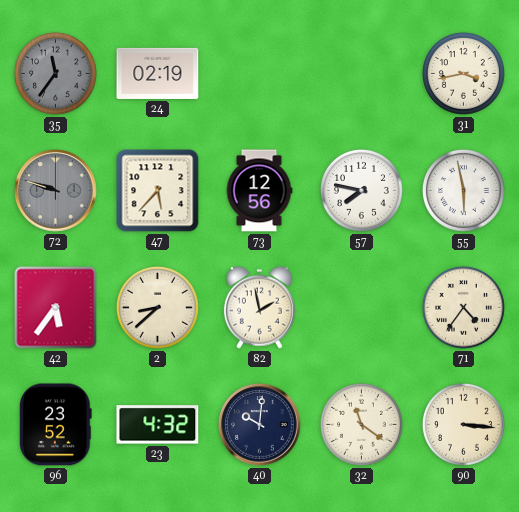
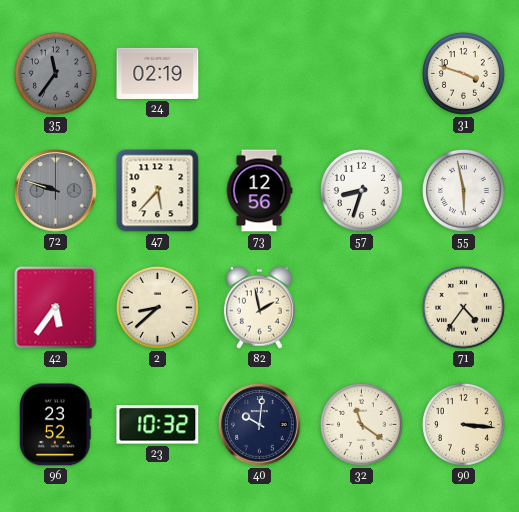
31: 3:43 -> 3:48
57: 7:47 -> 8:33
23: 4:32 -> 10:32
